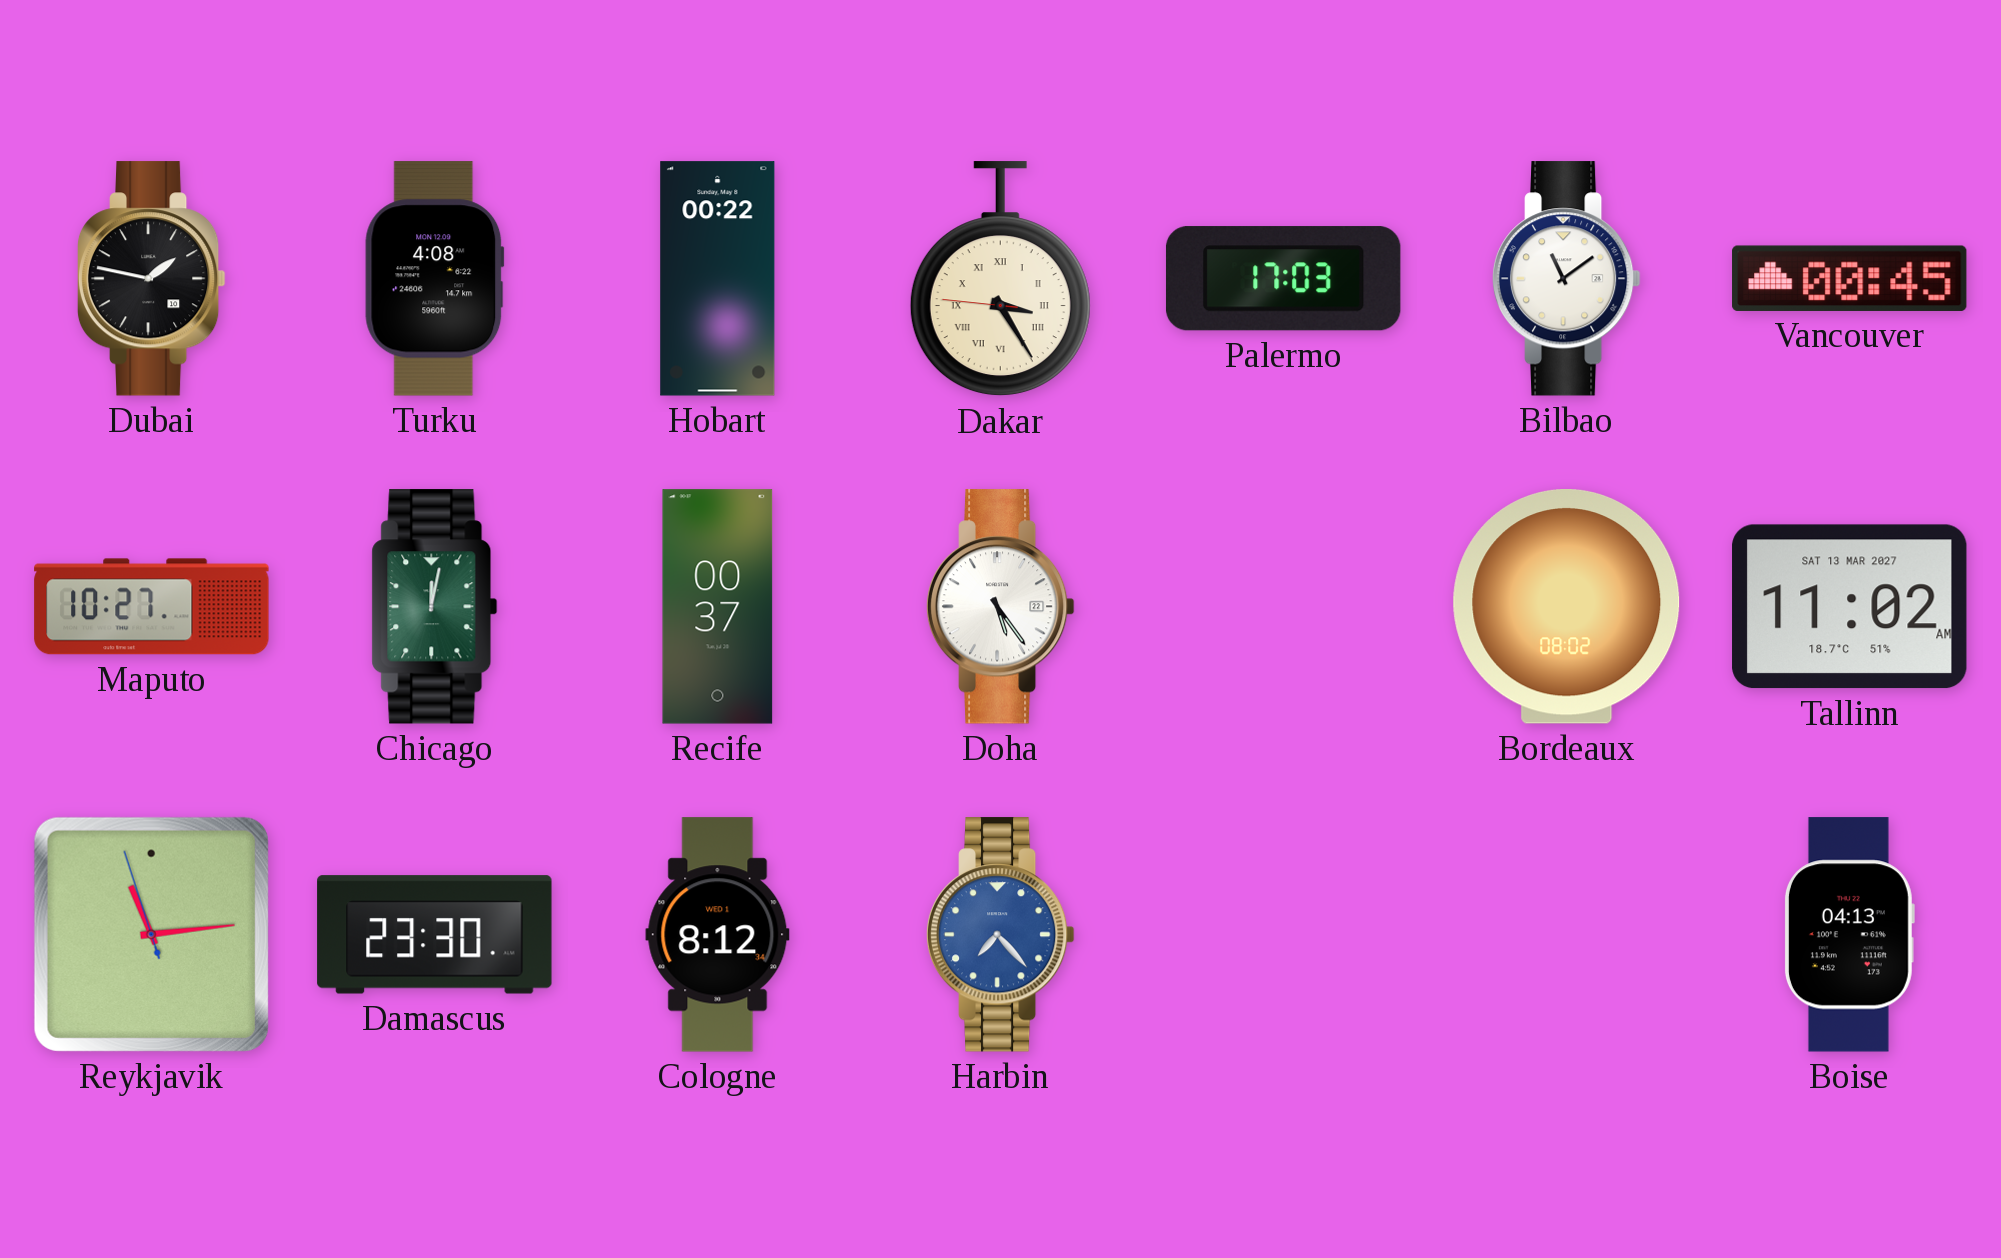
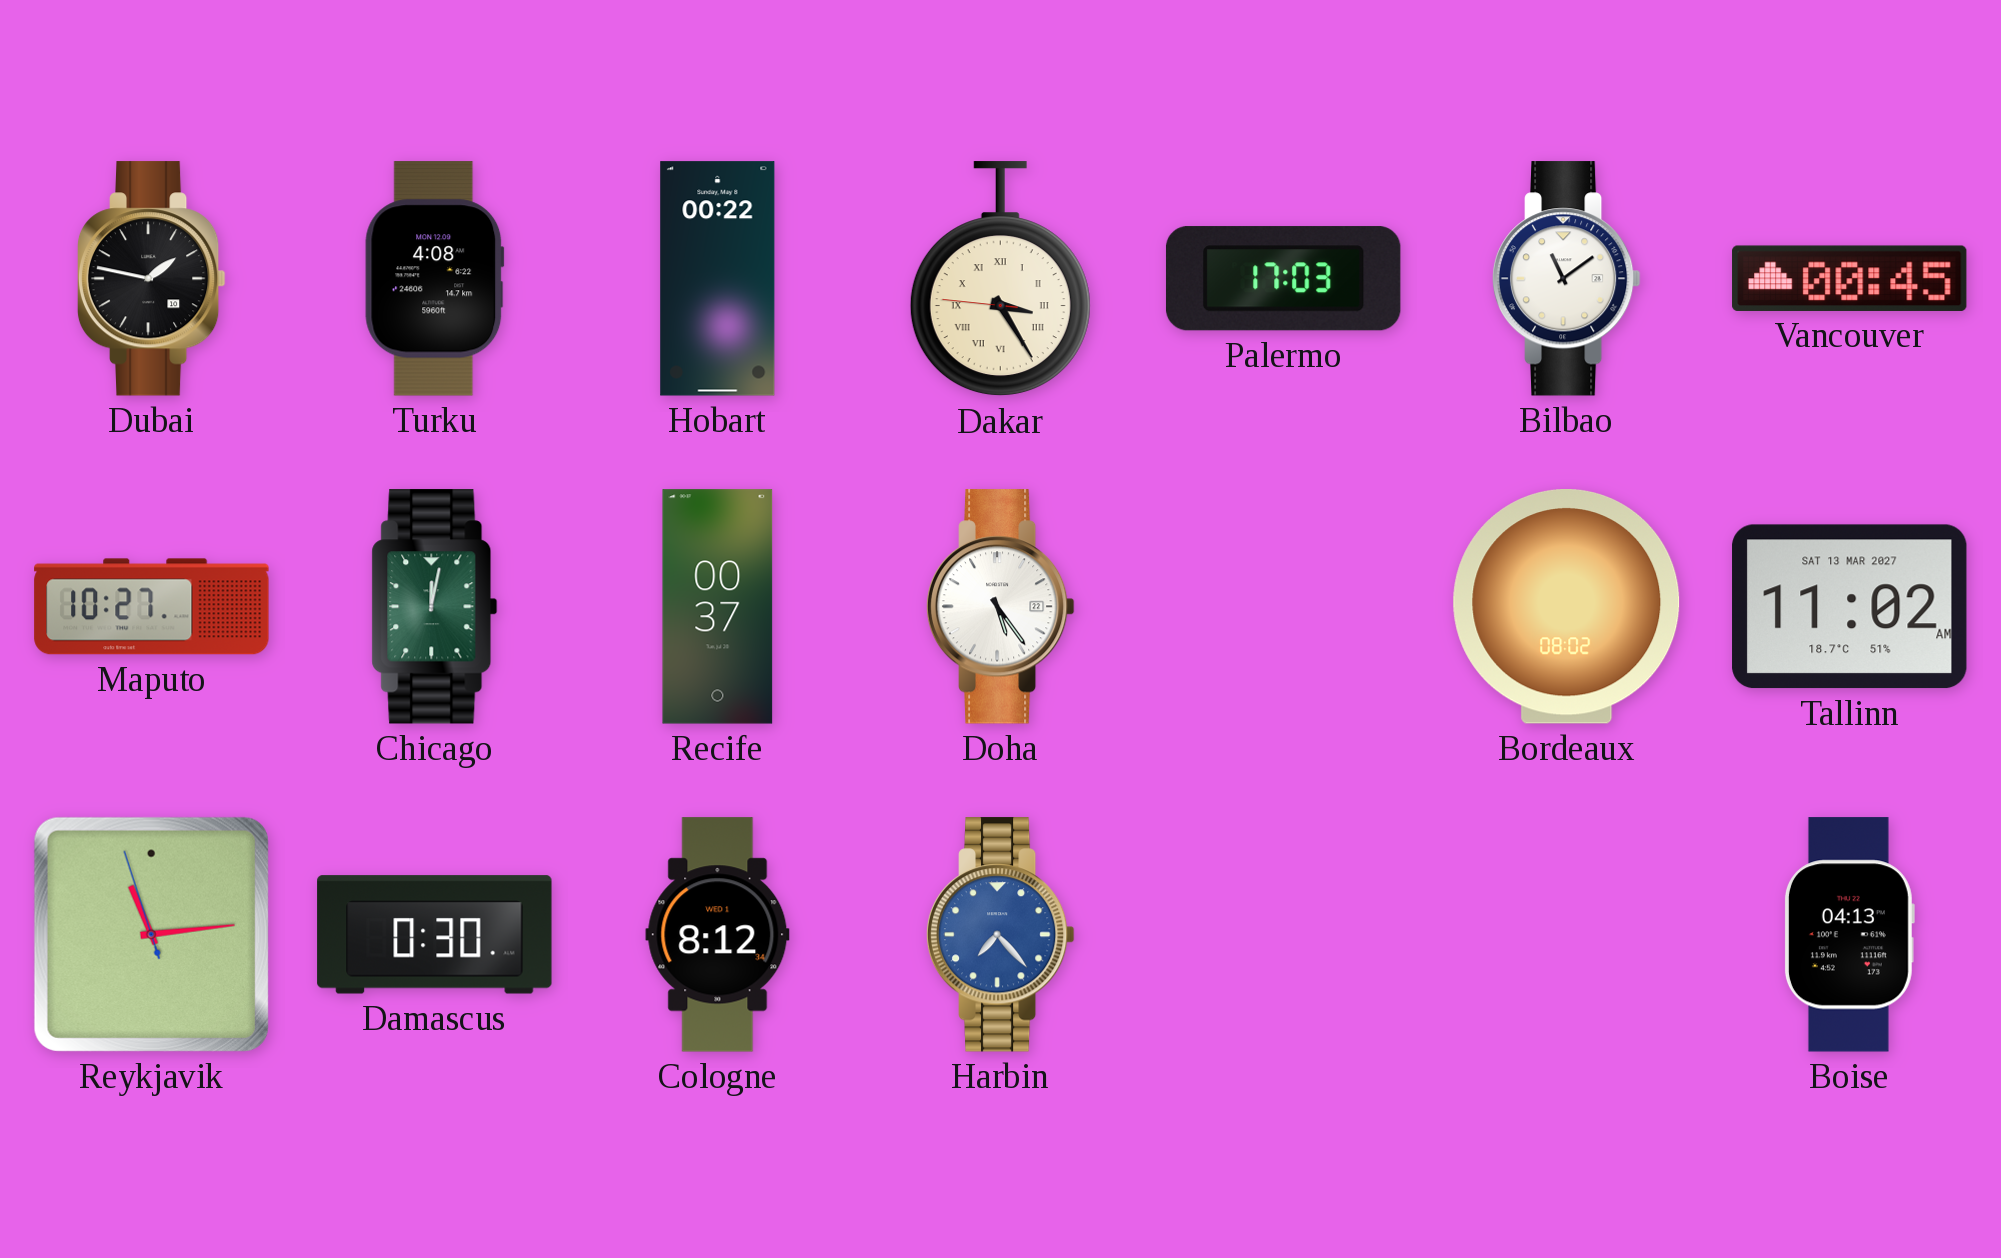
Damascus: 23:30 -> 0:30
